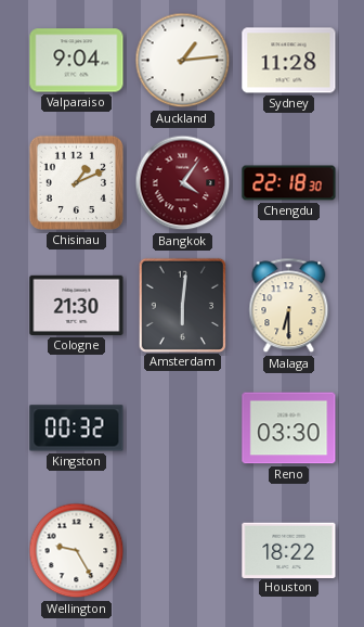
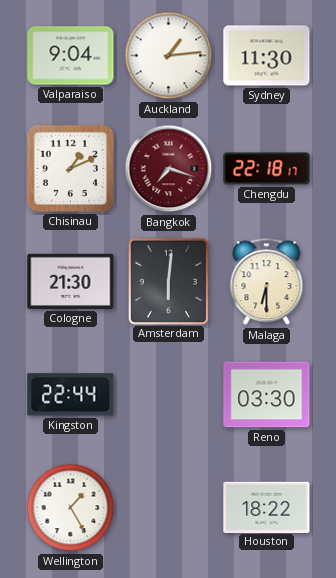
Sydney: 11:28 -> 11:30
Bangkok: 4:06 -> 7:18
Chengdu: 22:18:30 -> 22:18:17
Kingston: 00:32 -> 22:44
Wellington: 9:25 -> 1:25
